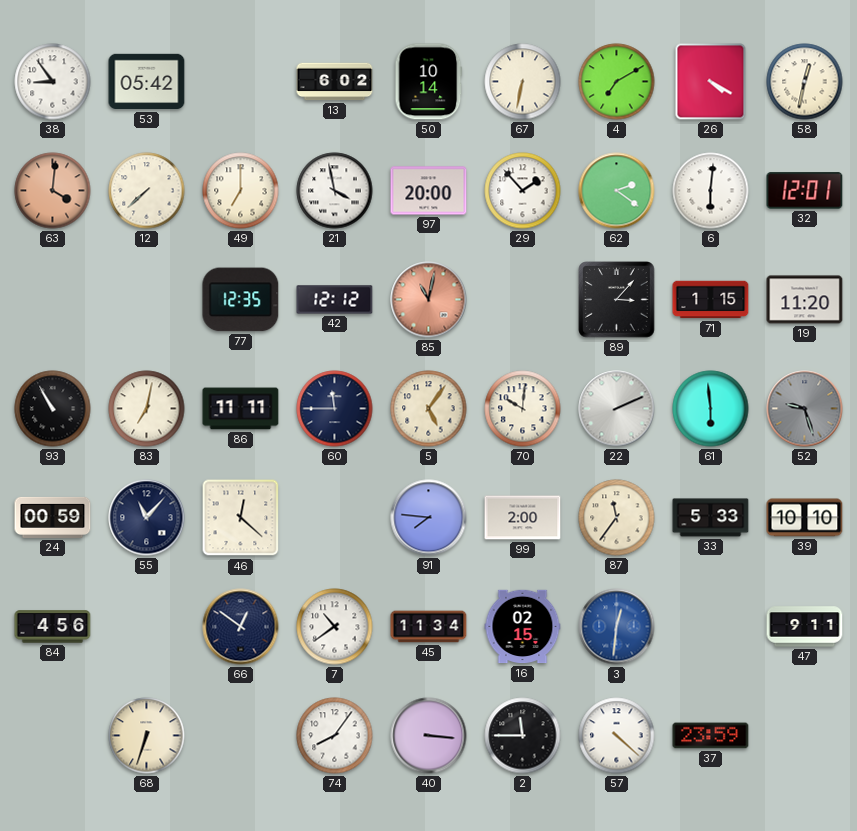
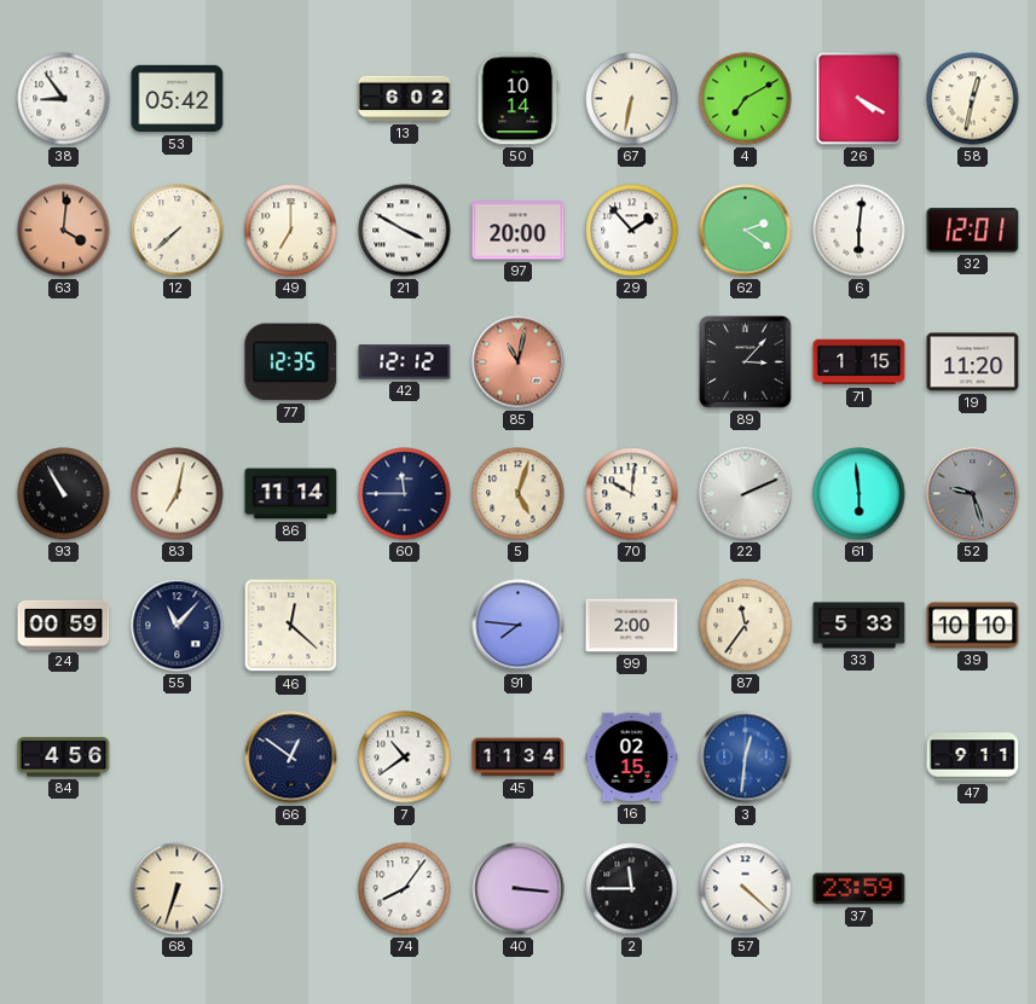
21: 3:58 -> 3:50
86: 11:11 -> 11:14
5: 5:06 -> 5:03
